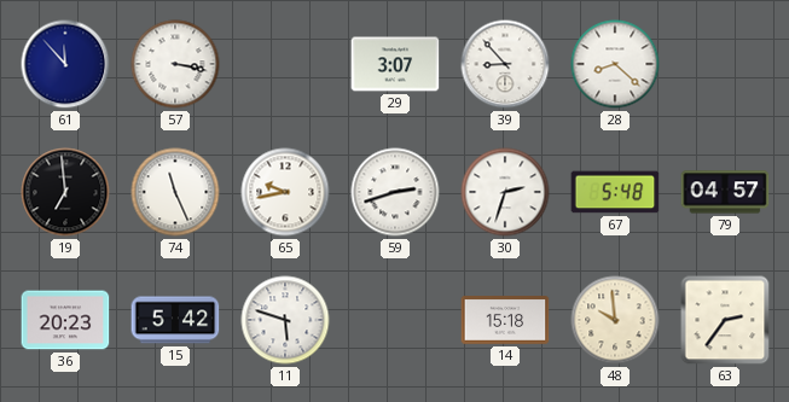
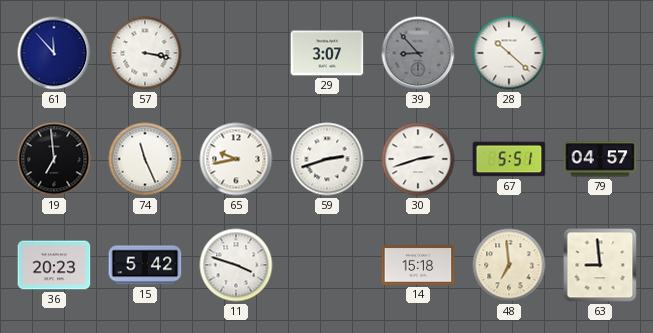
39 dial: white -> grey
28: 8:22 -> 10:22
30: 2:33 -> 2:42
67: 5:48 -> 5:51
11: 5:48 -> 3:48
48: 9:59 -> 6:59
63: 2:36 -> 8:59
